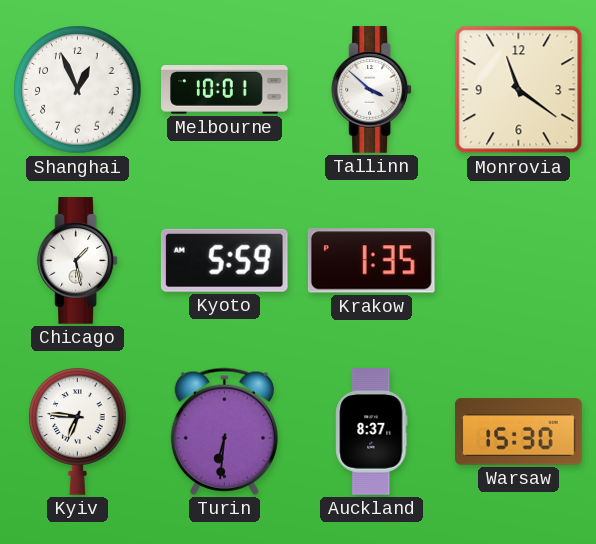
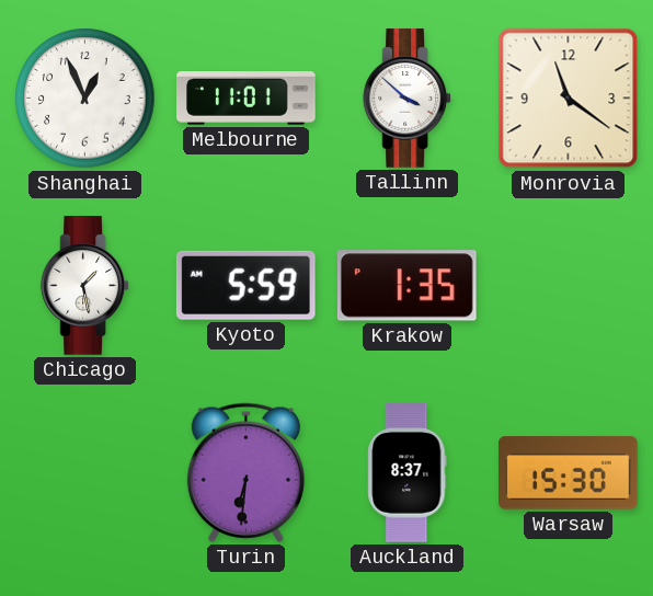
Melbourne: 10:01 -> 11:01
Kyiv: 6:46 -> none
